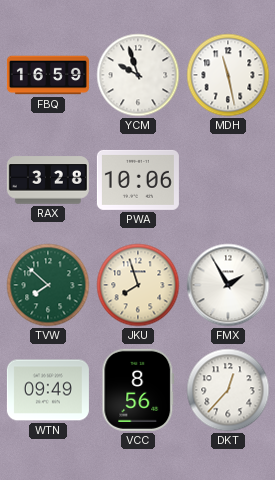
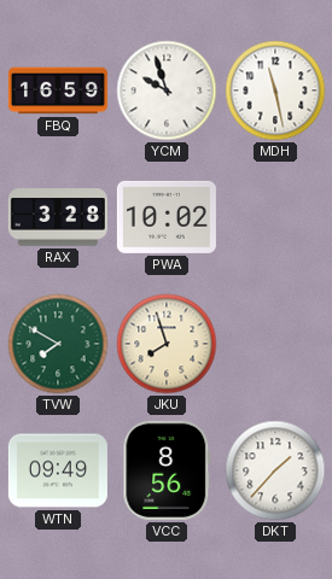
PWA: 10:06 -> 10:02
TVW: 7:52 -> 7:50
FMX: 1:55 -> none
DKT: 12:37 -> 1:37
